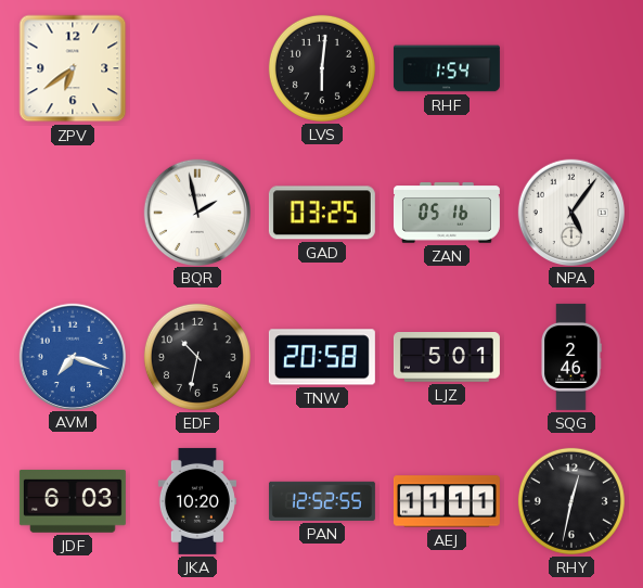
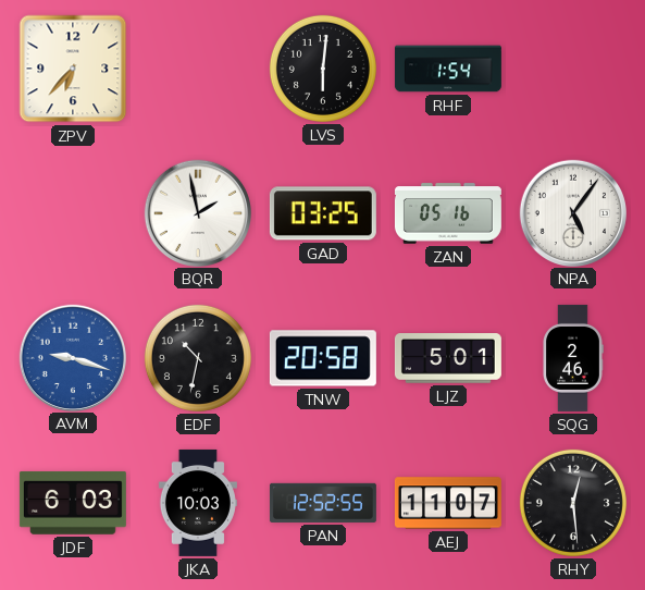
ZPV: 6:39 -> 6:37
AVM: 7:18 -> 9:18
JKA: 10:20 -> 10:03
AEJ: 11:11 -> 11:07
RHY: 12:32 -> 12:29
